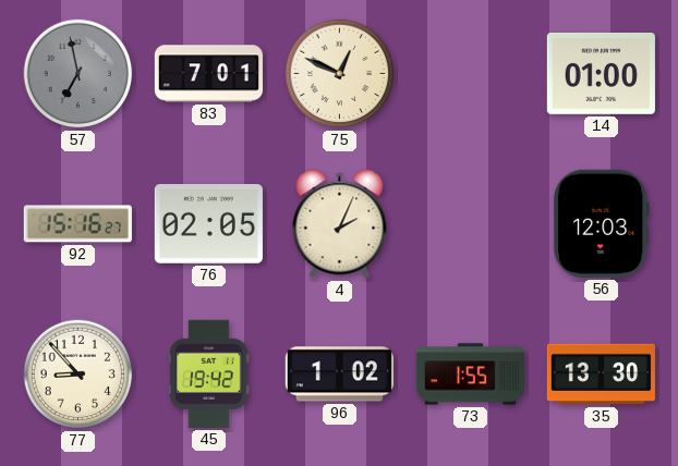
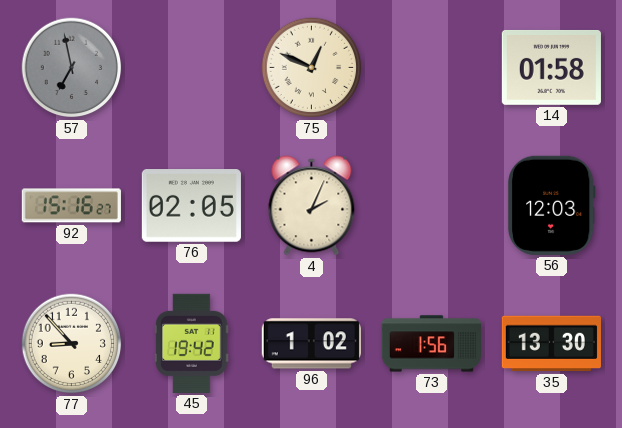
83: 7:01 -> none
14: 01:00 -> 01:58
73: 1:55 -> 1:56
